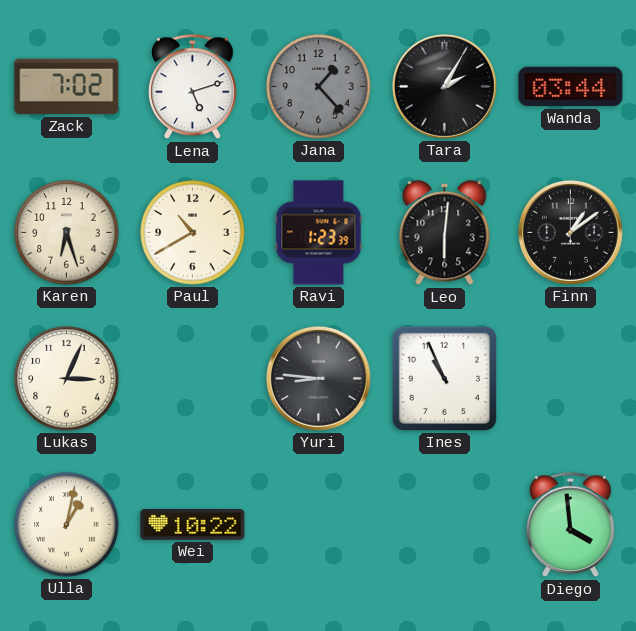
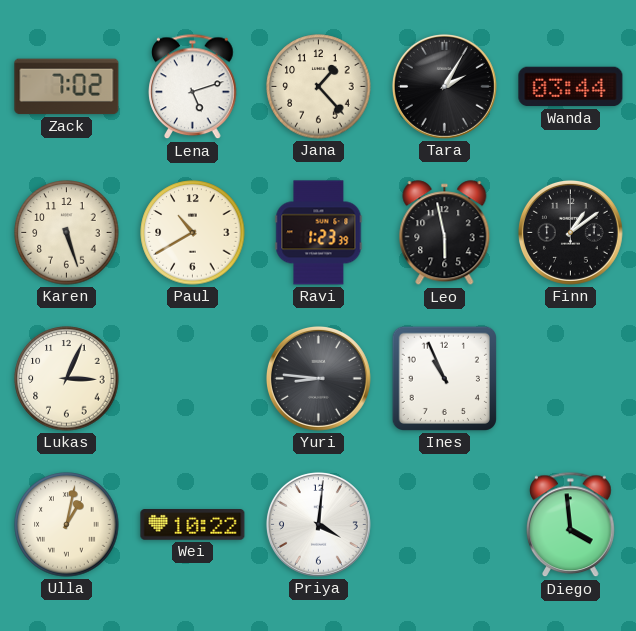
Jana dial: grey -> cream
Karen: 6:27 -> 5:27
Leo: 6:01 -> 5:58
Priya: none -> 4:01
